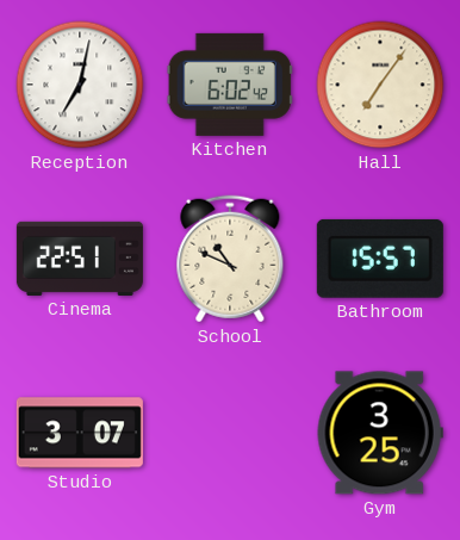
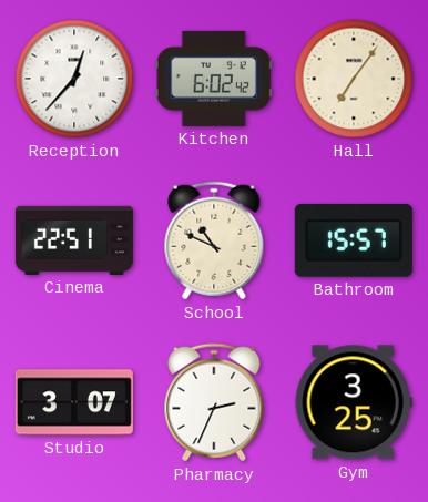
Reception: 7:02 -> 12:37
Pharmacy: none -> 2:34
